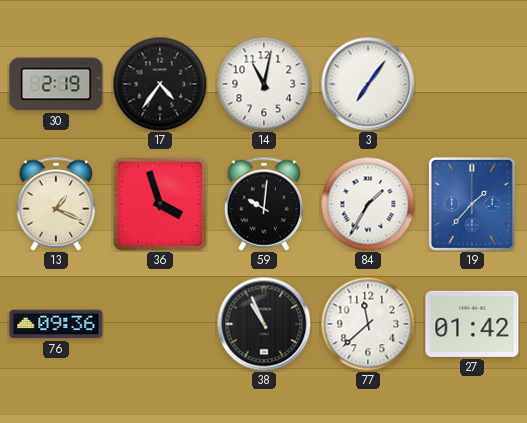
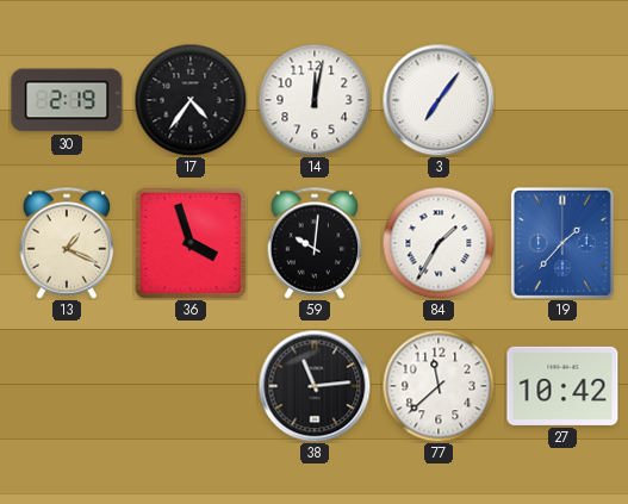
14: 11:02 -> 12:02
76: 09:36 -> none
38: 10:56 -> 11:14
27: 01:42 -> 10:42
